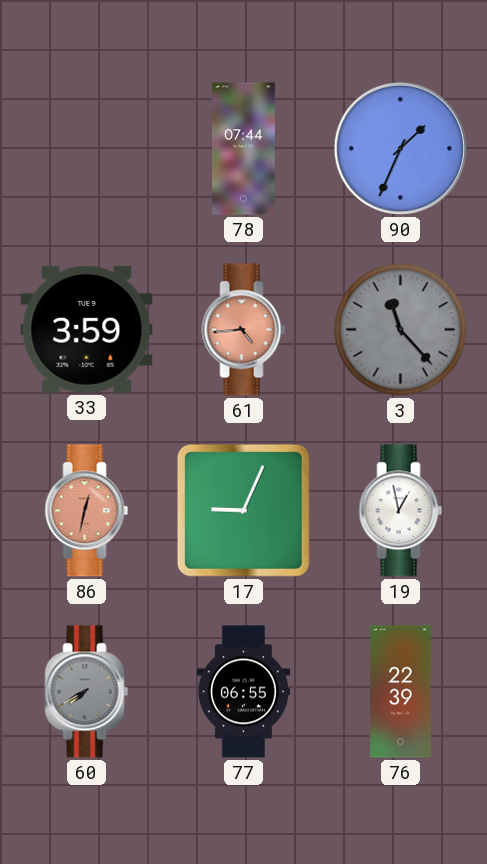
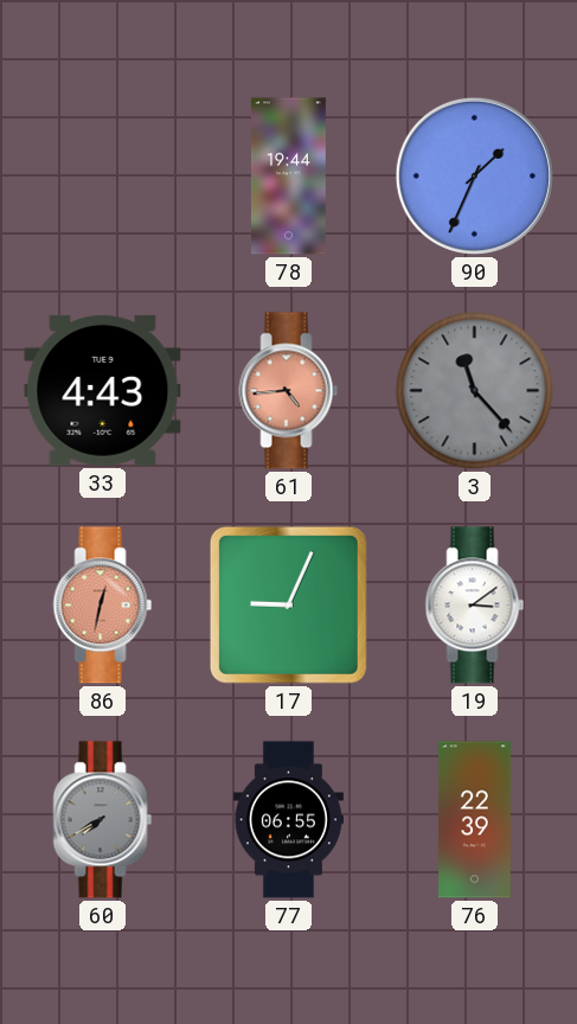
78: 07:44 -> 19:44
33: 3:59 -> 4:43
19: 12:58 -> 3:09
